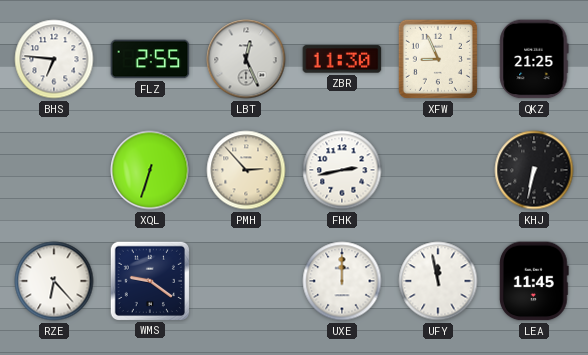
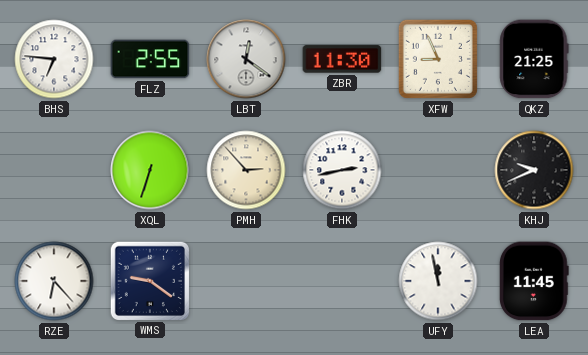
LBT: 12:26 -> 12:21
KHJ: 6:32 -> 9:41
UXE: 12:00 -> none
